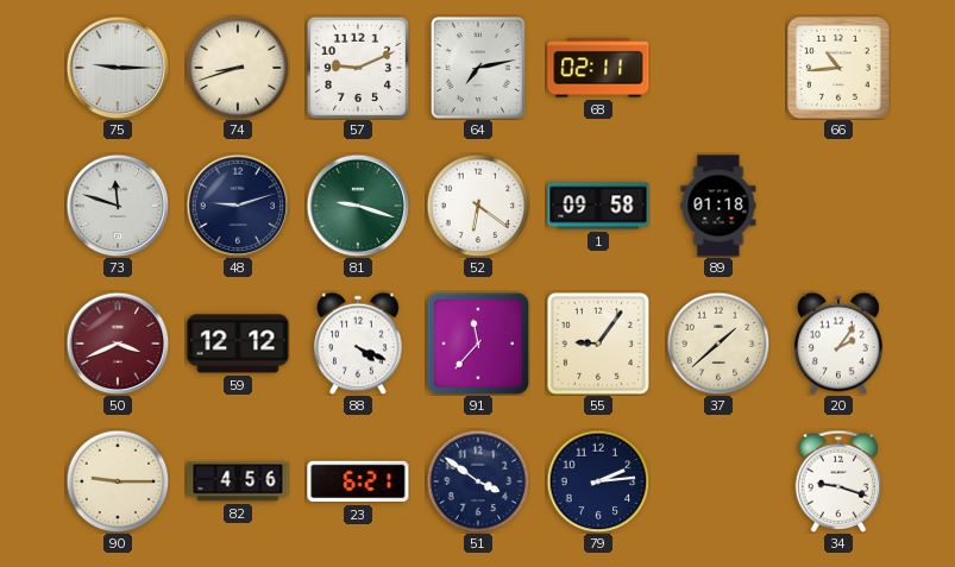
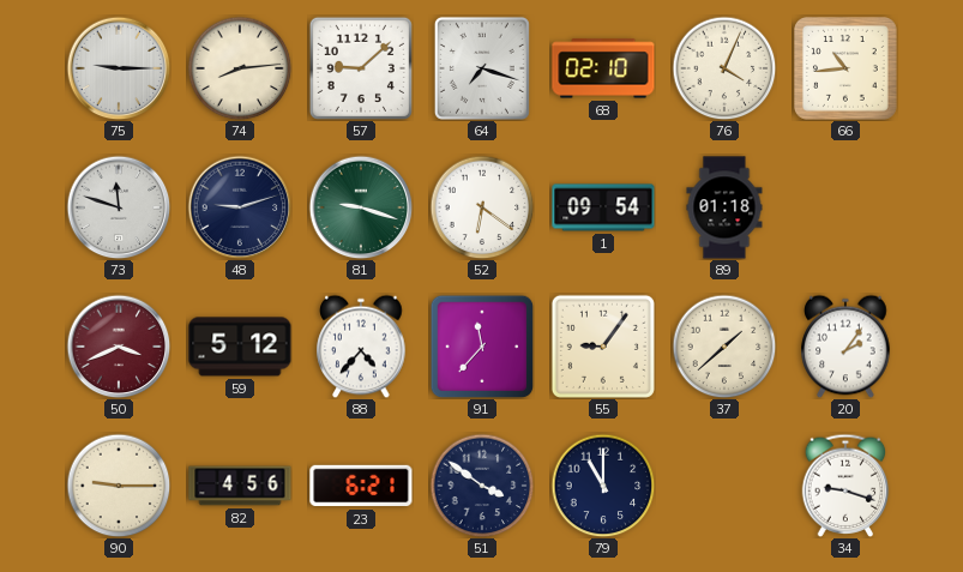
74: 8:42 -> 8:14
57: 9:11 -> 9:08
64: 7:13 -> 7:18
68: 02:11 -> 02:10
76: none -> 4:04
1: 09:58 -> 09:54
59: 12:12 -> 5:12
88: 4:19 -> 4:37
79: 2:14 -> 11:00
